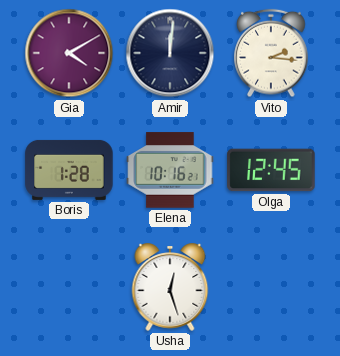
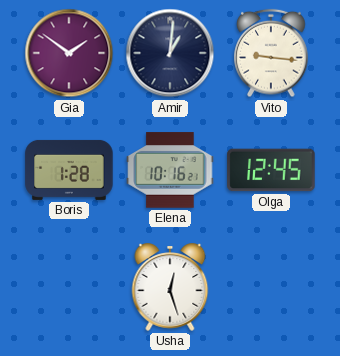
Gia: 4:10 -> 1:51
Amir: 12:01 -> 1:01
Vito: 2:16 -> 9:16
